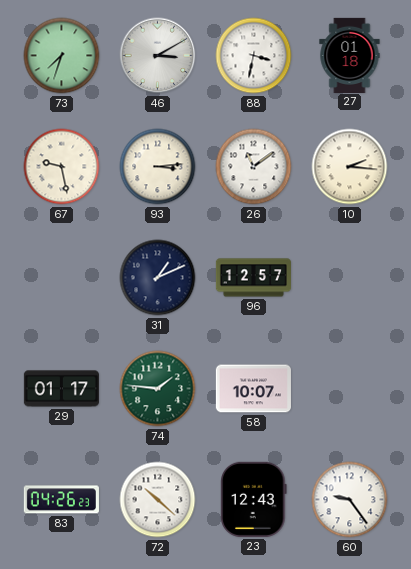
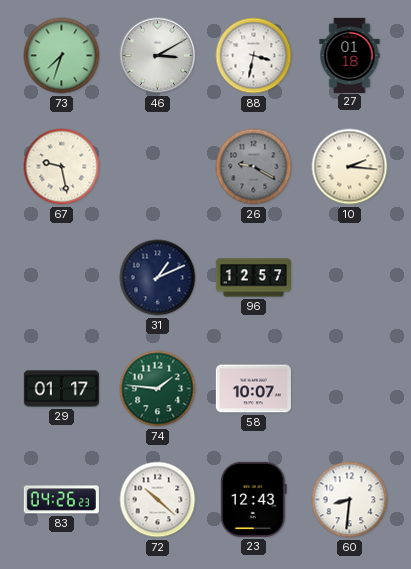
93: 3:14 -> none
26: 11:09 -> 9:20
26 dial: white -> grey
60: 9:24 -> 8:31
